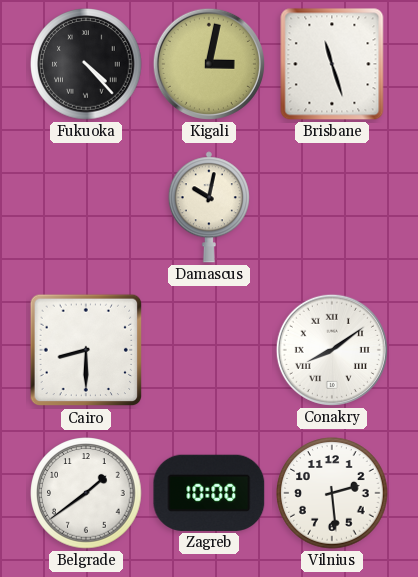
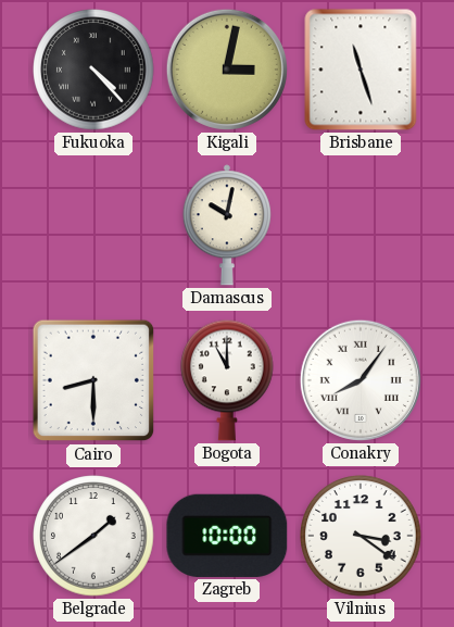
Bogota: none -> 11:00
Conakry: 8:09 -> 8:06
Vilnius: 2:29 -> 3:21
